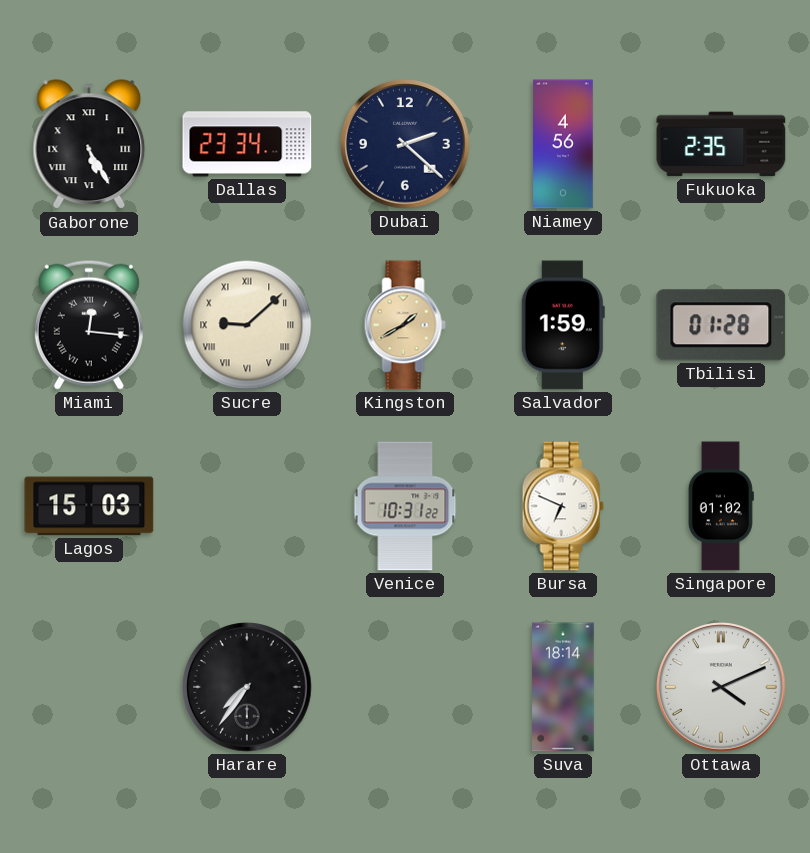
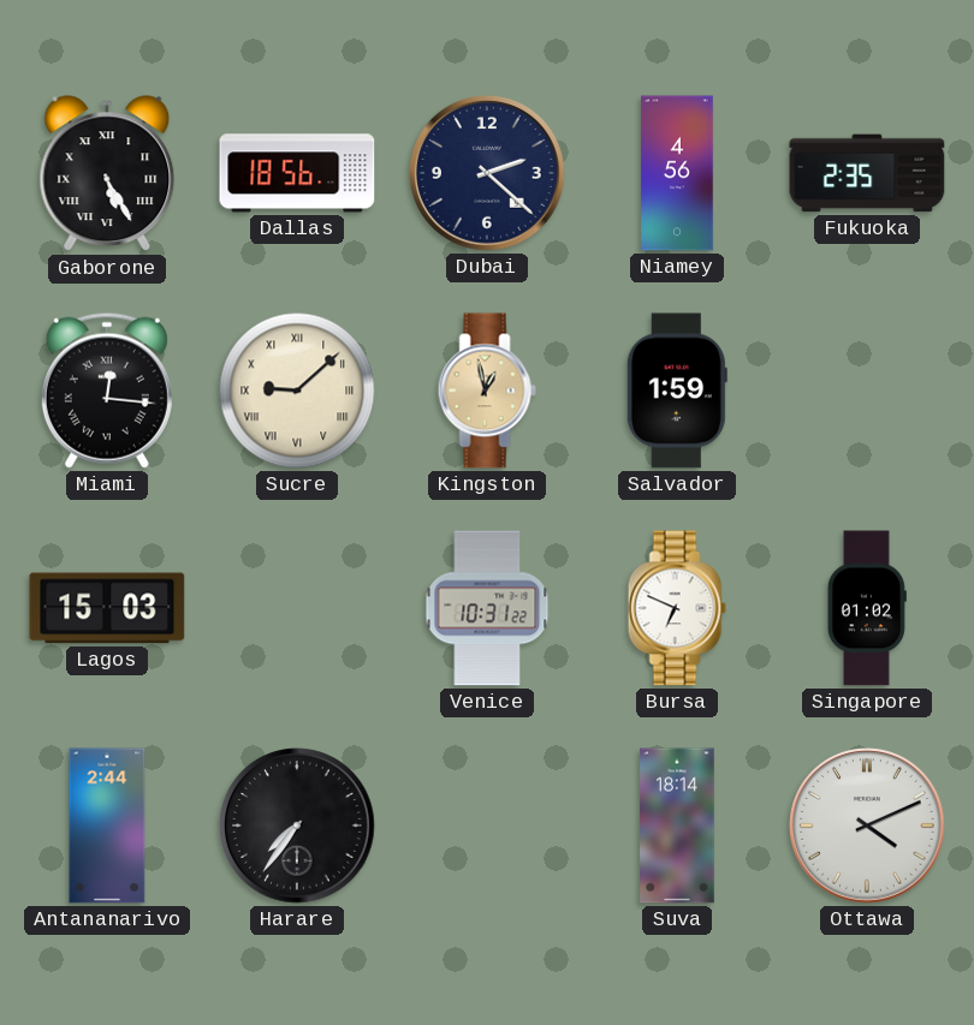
Dallas: 23:34 -> 18:56
Kingston: 1:40 -> 12:58
Tbilisi: 01:28 -> none
Antananarivo: none -> 2:44
